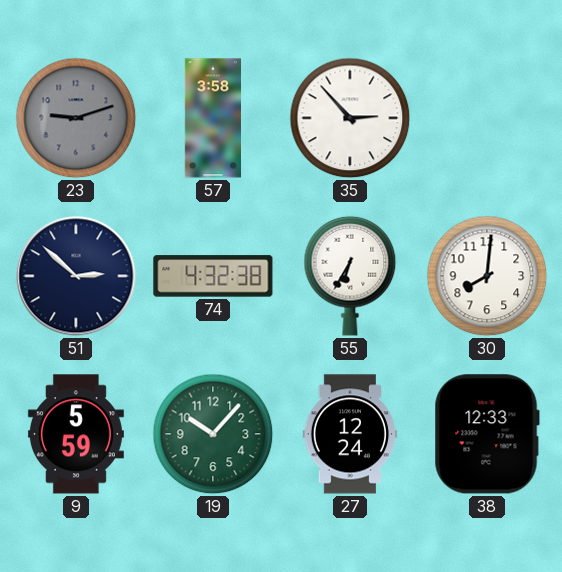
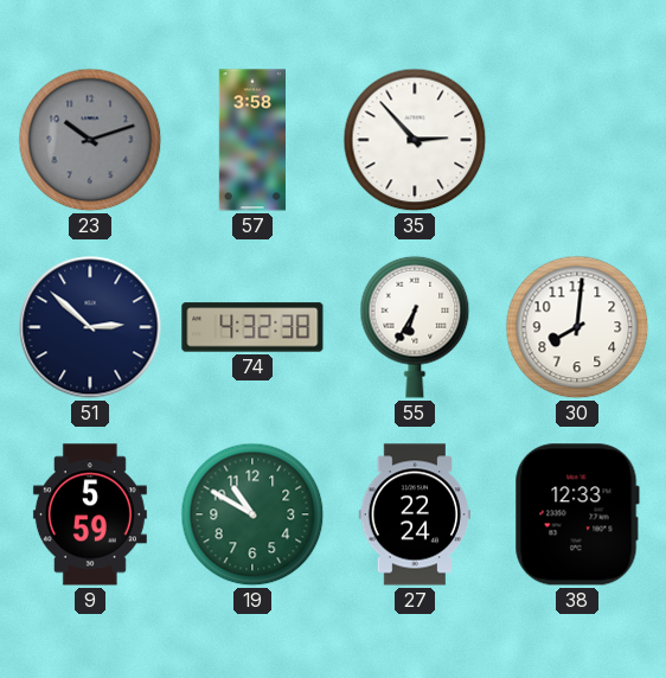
23: 9:12 -> 10:12
19: 10:07 -> 10:50
27: 12:24 -> 22:24
